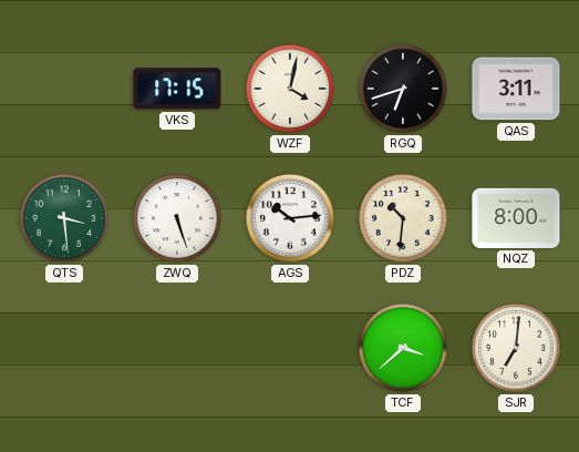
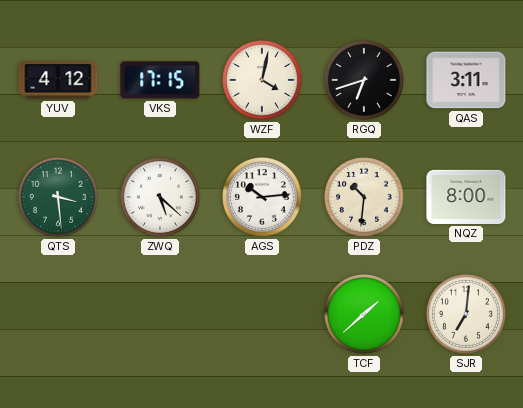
YUV: none -> 4:12
ZWQ: 5:27 -> 5:22
TCF: 3:38 -> 1:38
